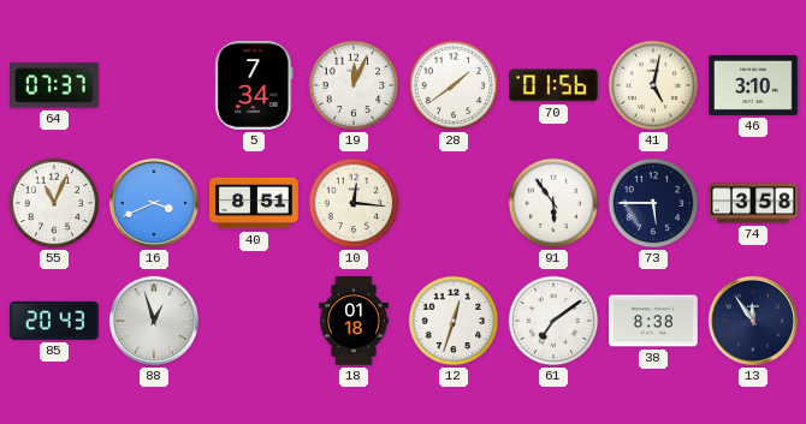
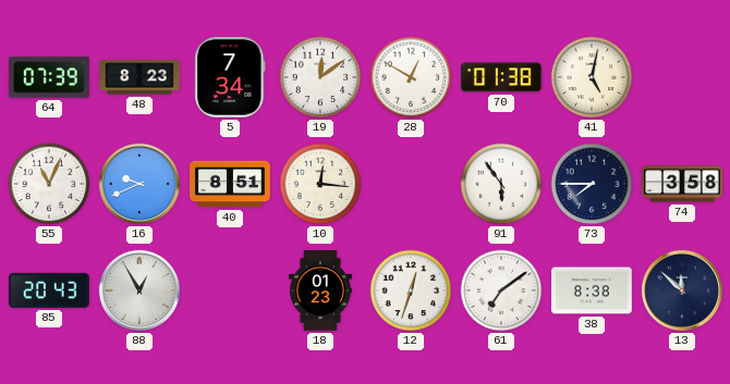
64: 07:37 -> 07:39
48: none -> 8:23
19: 12:04 -> 12:09
28: 1:39 -> 12:50
70: 01:56 -> 01:38
46: 3:10 -> none
16: 3:41 -> 9:41
73: 5:45 -> 7:45
88: 12:57 -> 12:55
18: 01:18 -> 01:23
13: 11:54 -> 11:52
